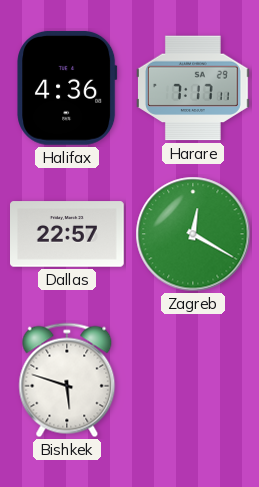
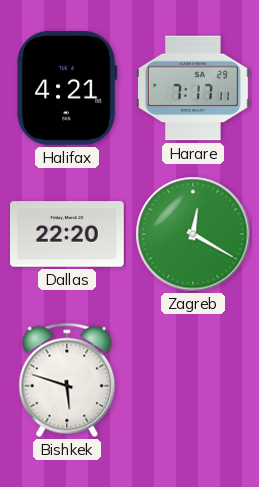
Halifax: 4:36 -> 4:21
Dallas: 22:57 -> 22:20
